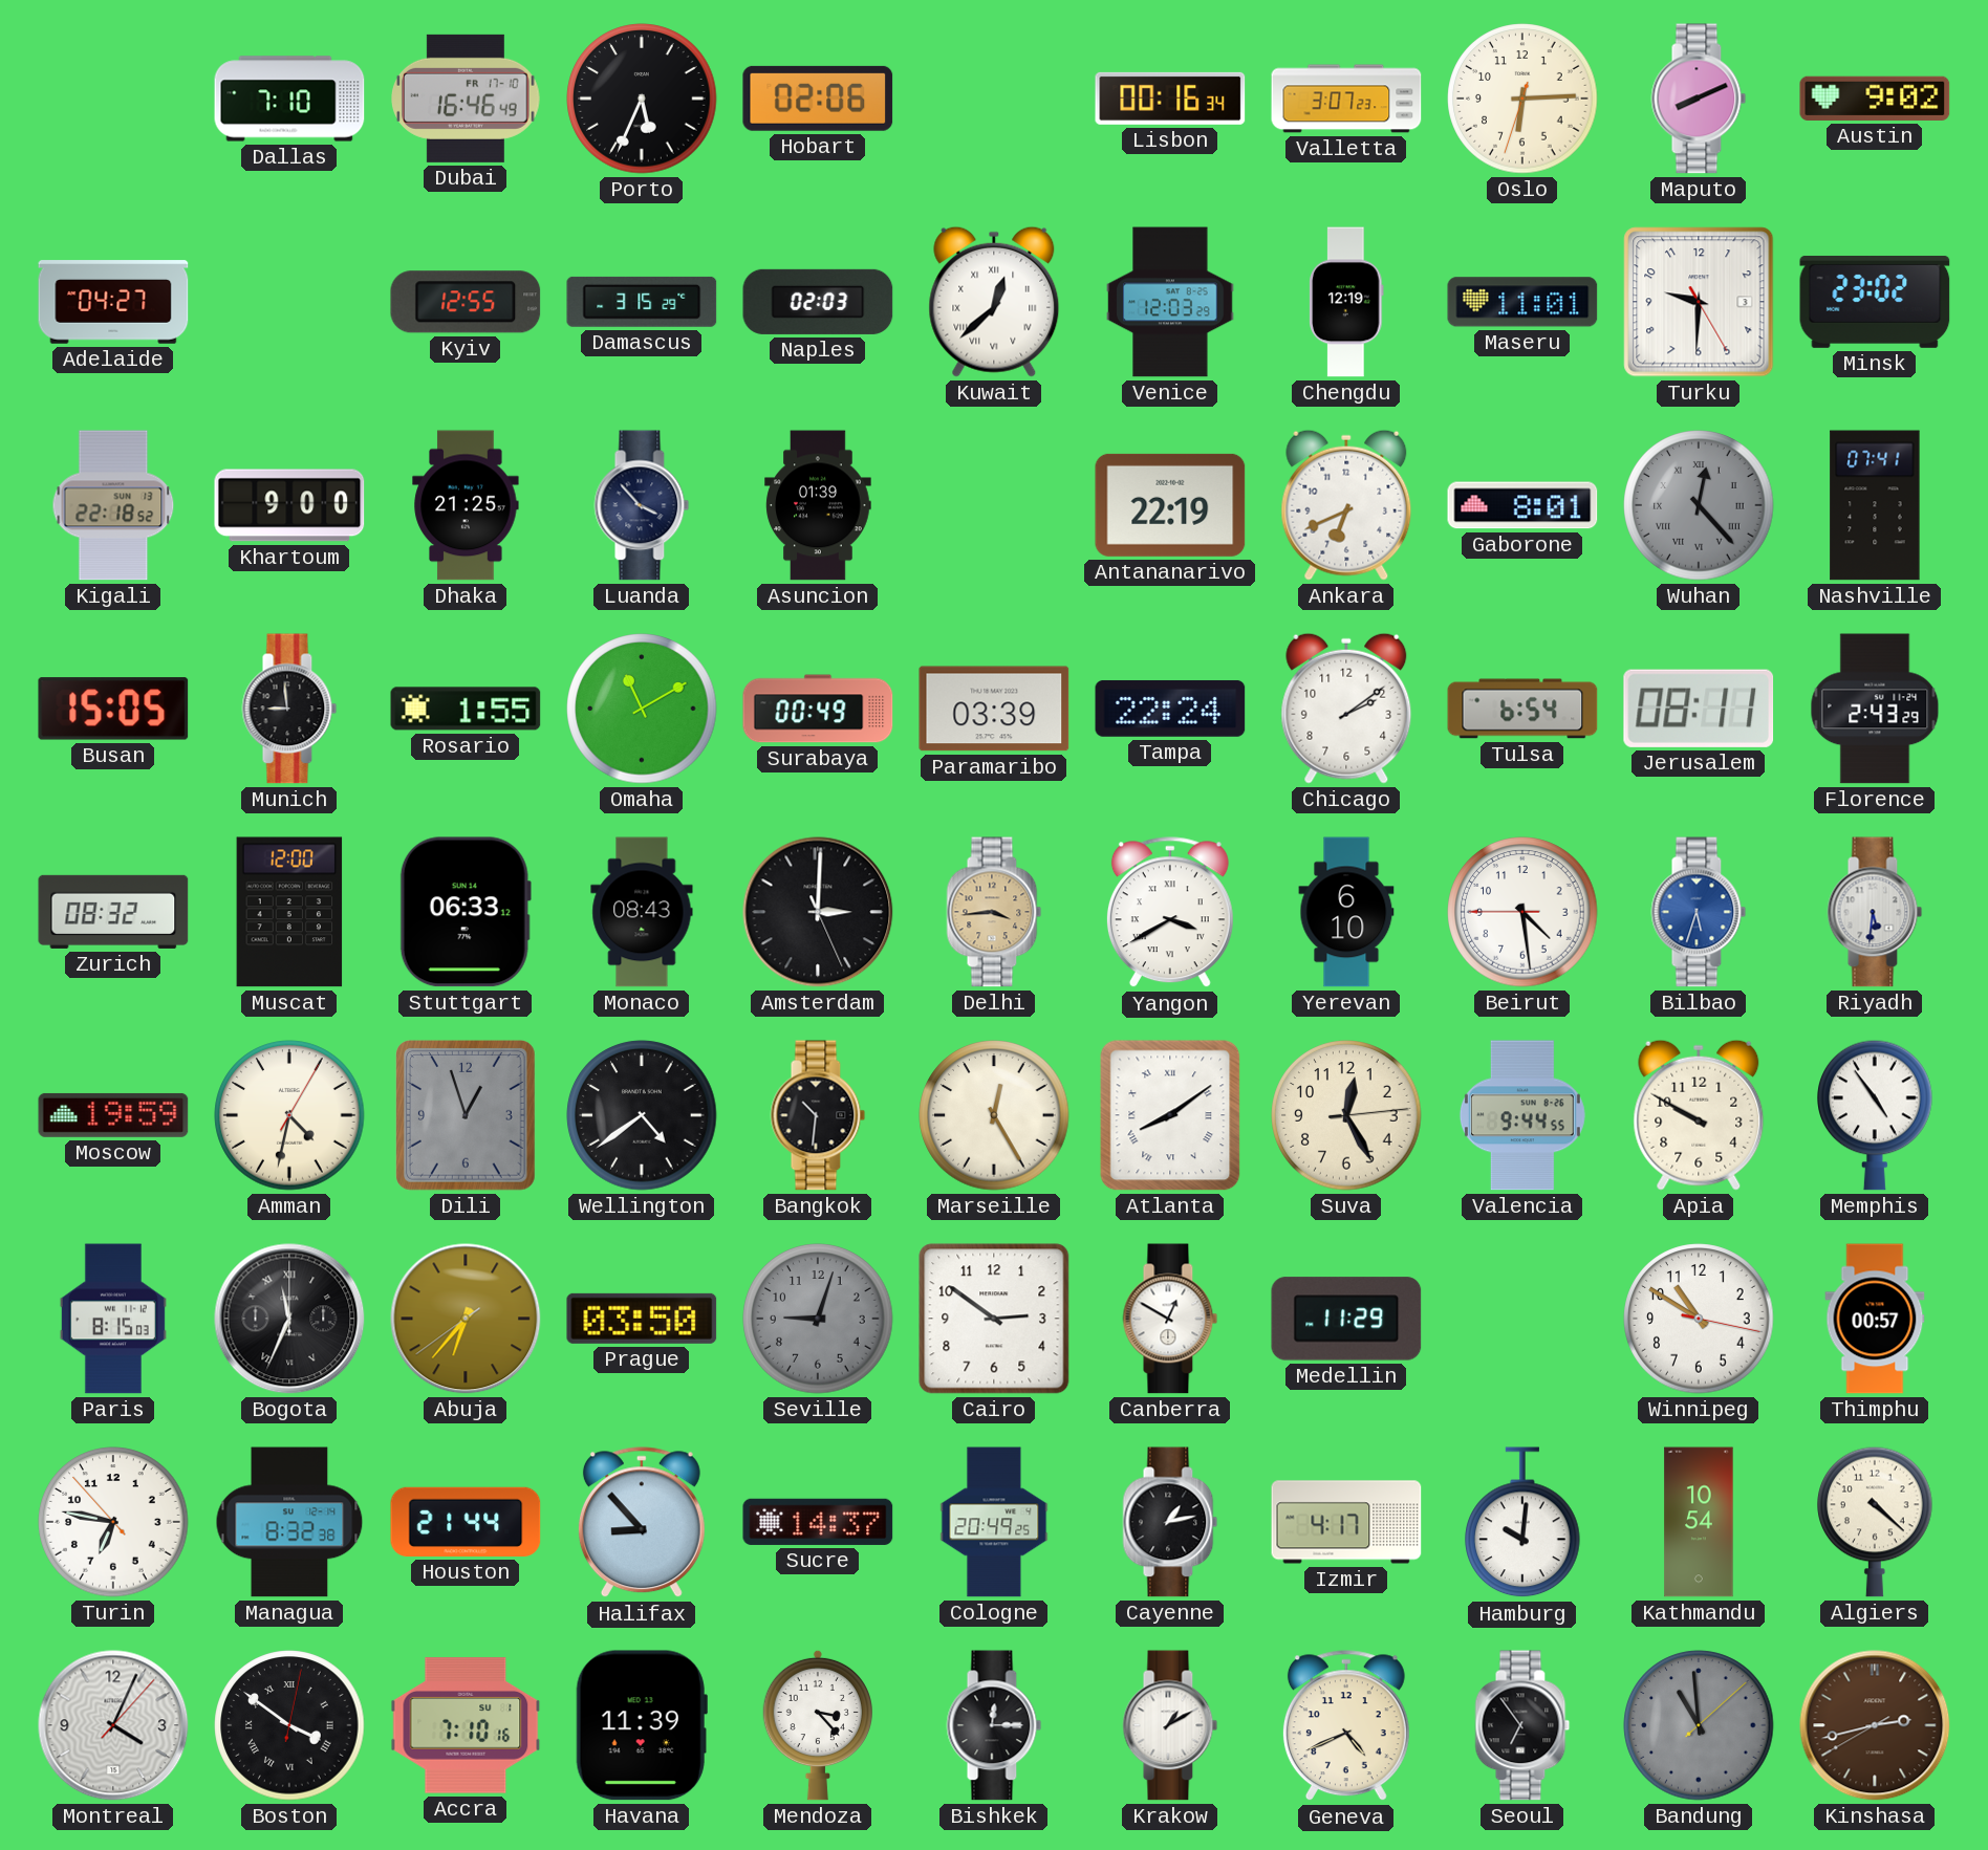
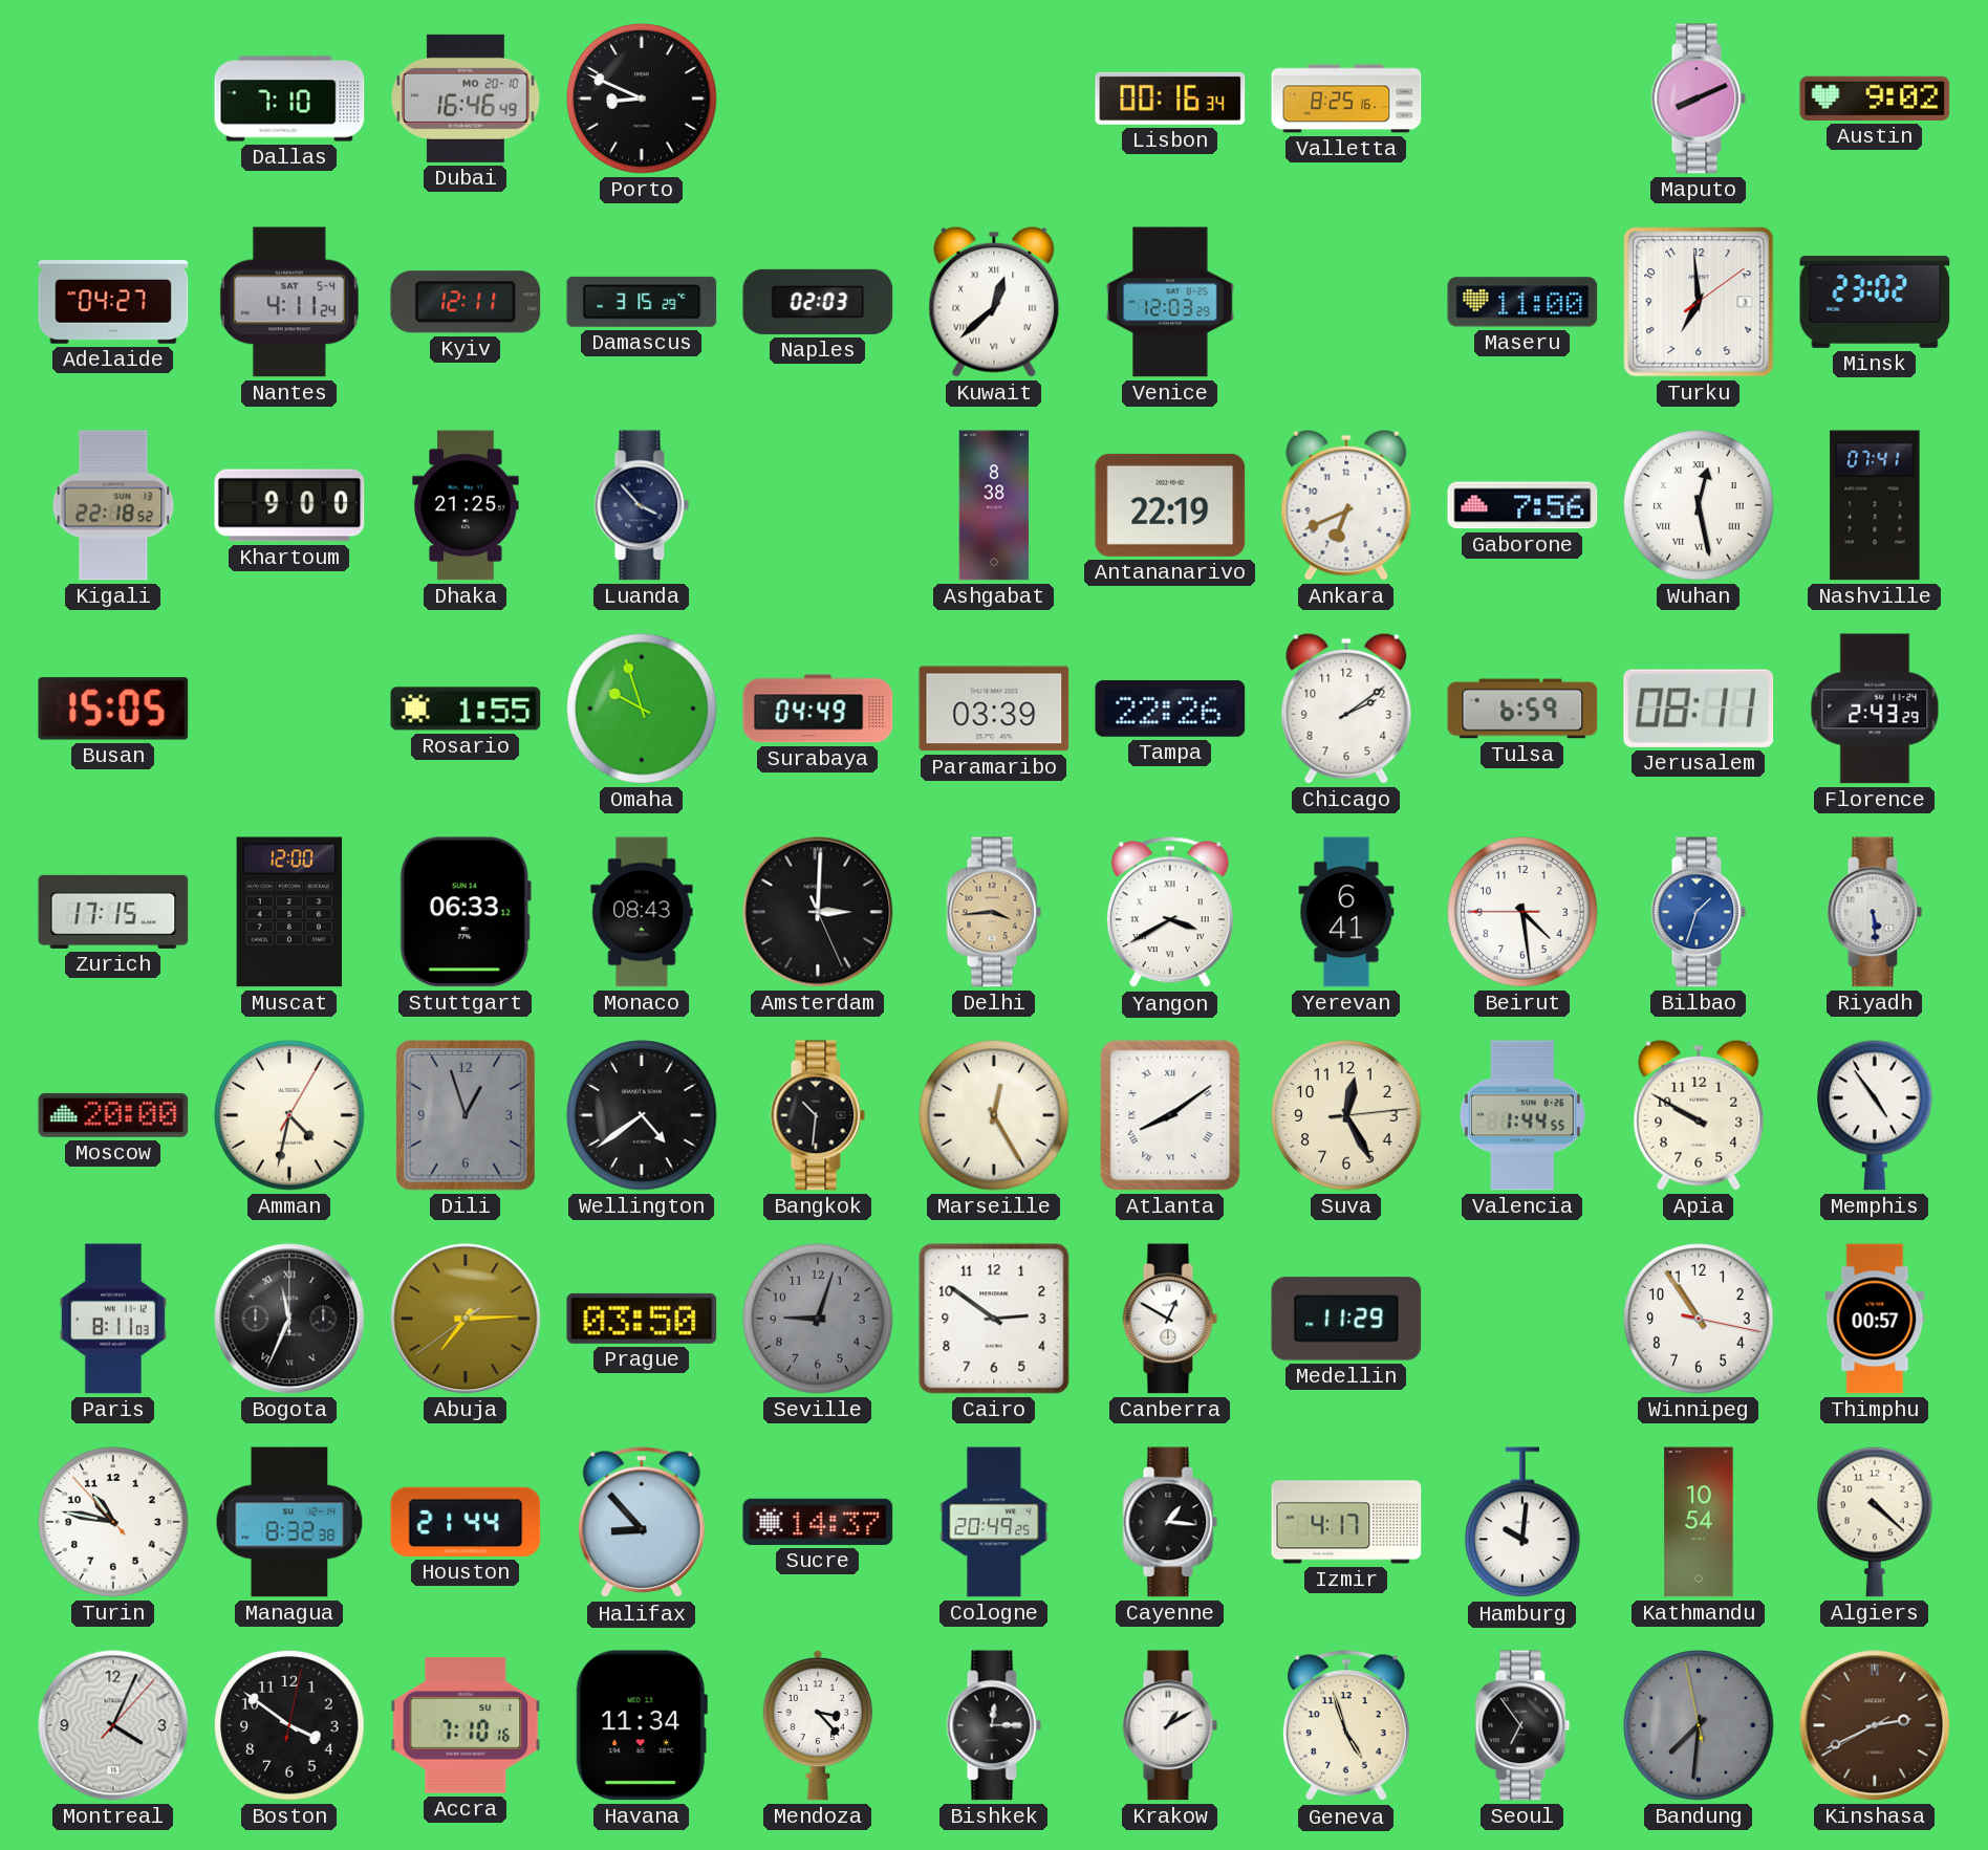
Dubai date: FR 17-10 -> MO 20-10
Porto: 5:34 -> 8:49
Hobart: 02:06 -> none
Valletta: 3:07 -> 8:25
Oslo: 6:14 -> none
Nantes: none -> 4:11
Kyiv: 12:55 -> 12:11
Chengdu: 12:19 -> none
Maseru: 11:01 -> 11:00
Turku: 9:30 -> 6:59
Asuncion: 01:39 -> none
Ashgabat: none -> 8:38
Gaborone: 8:01 -> 7:56
Wuhan: 12:23 -> 12:28
Wuhan dial: grey -> white
Munich: 8:59 -> none
Omaha: 11:10 -> 9:57
Surabaya: 00:49 -> 04:49
Tampa: 22:24 -> 22:26
Tulsa: 6:54 -> 6:59
Zurich: 08:32 -> 17:15
Yerevan: 6:10 -> 6:41
Bilbao: 5:33 -> 1:33
Riyadh: 5:31 -> 5:29
Moscow: 19:59 -> 20:00
Valencia: 9:44 -> 1:44
Paris: 8:15 -> 8:11
Abuja: 6:36 -> 7:14
Winnipeg: 10:50 -> 10:54
Turin: 6:46 -> 10:46
Cayenne: 1:13 -> 1:16
Boston numerals: Roman -> Arabic
Havana: 11:39 -> 11:34
Geneva: 4:41 -> 4:57
Bandung: 10:59 -> 7:30
Kinshasa: 2:42 -> 2:40
